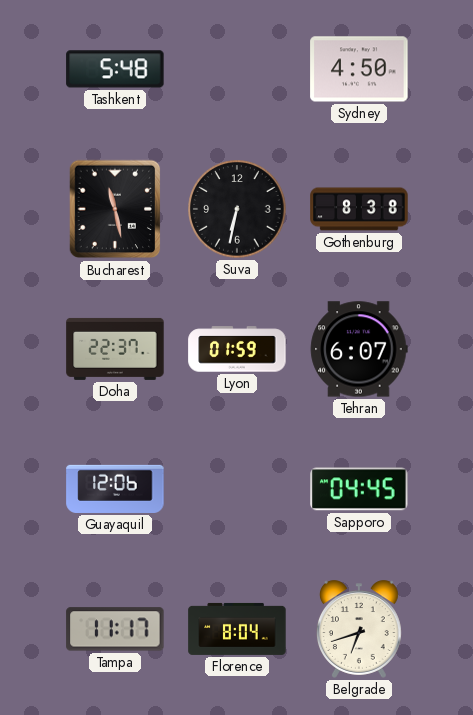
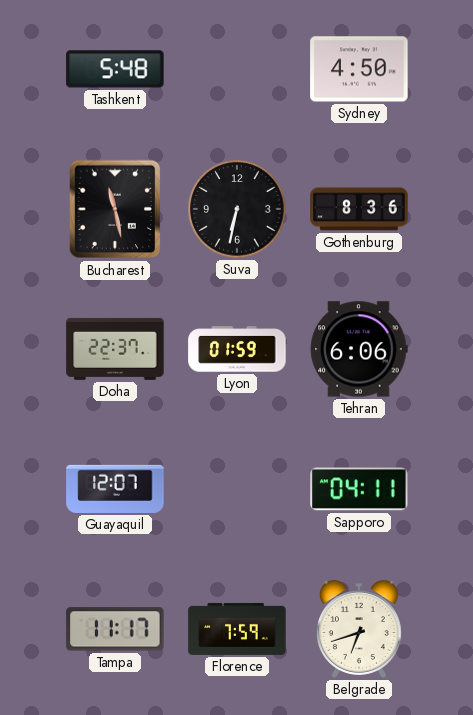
Gothenburg: 8:38 -> 8:36
Tehran: 6:07 -> 6:06
Guayaquil: 12:06 -> 12:07
Sapporo: 04:45 -> 04:11
Florence: 8:04 -> 7:59
